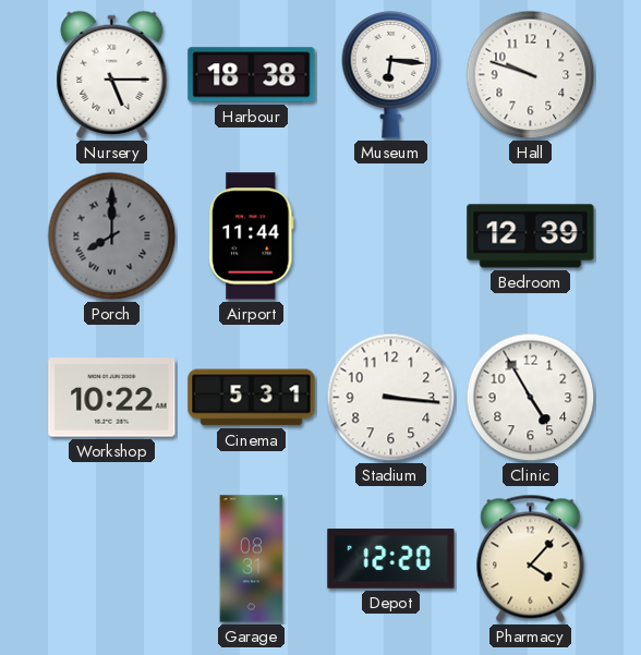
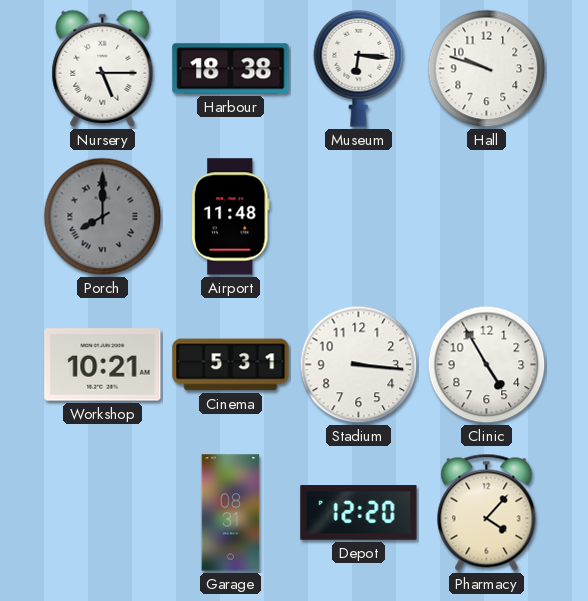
Airport: 11:44 -> 11:48
Bedroom: 12:39 -> none
Workshop: 10:22 -> 10:21
